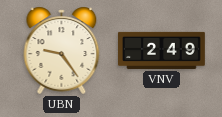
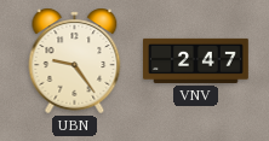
VNV: 2:49 -> 2:47
